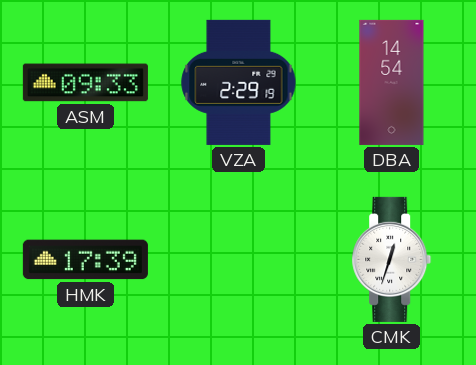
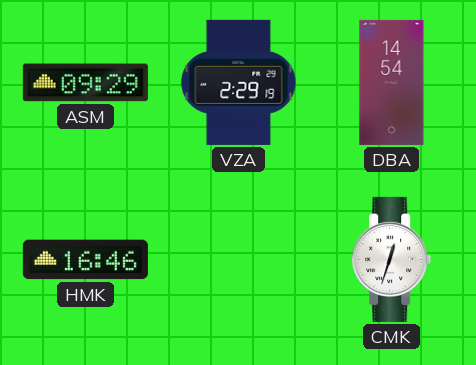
ASM: 09:33 -> 09:29
HMK: 17:39 -> 16:46
